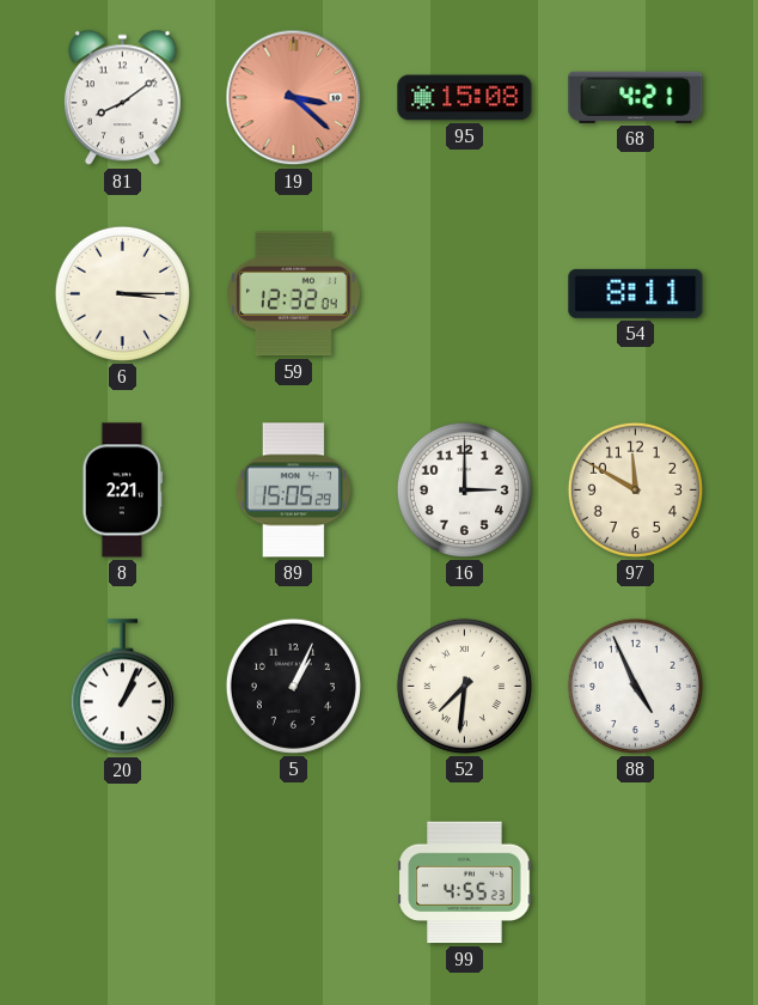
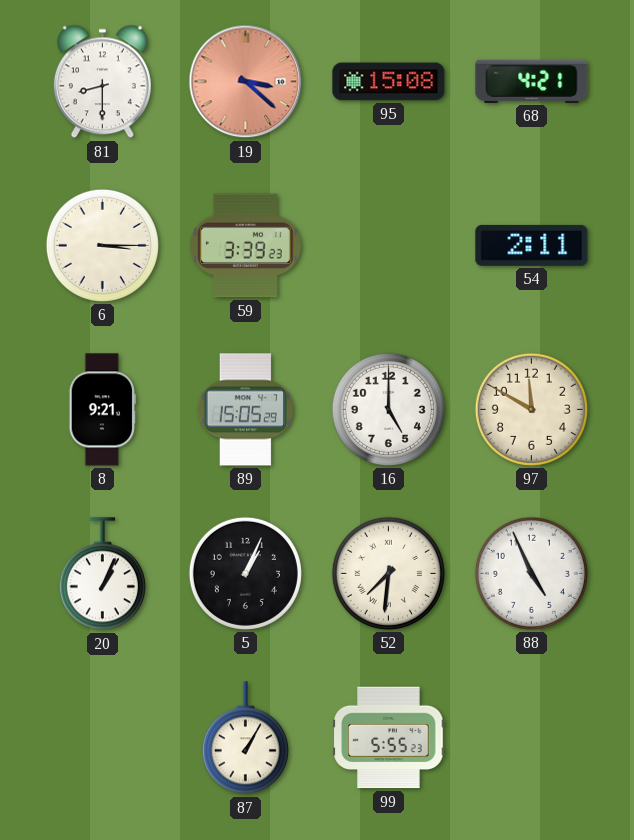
81: 8:09 -> 8:30
59: 12:32 -> 3:39
54: 8:11 -> 2:11
8: 2:21 -> 9:21
16: 3:00 -> 5:00
87: none -> 1:05
99: 4:55 -> 5:55
